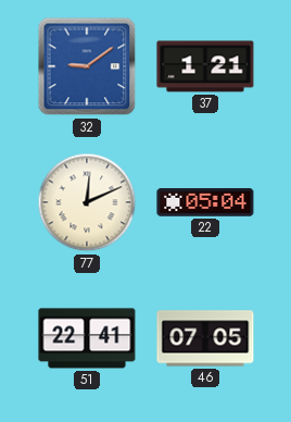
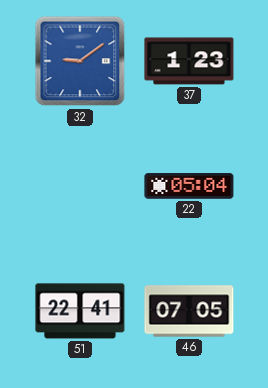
37: 1:21 -> 1:23
77: 12:11 -> none
